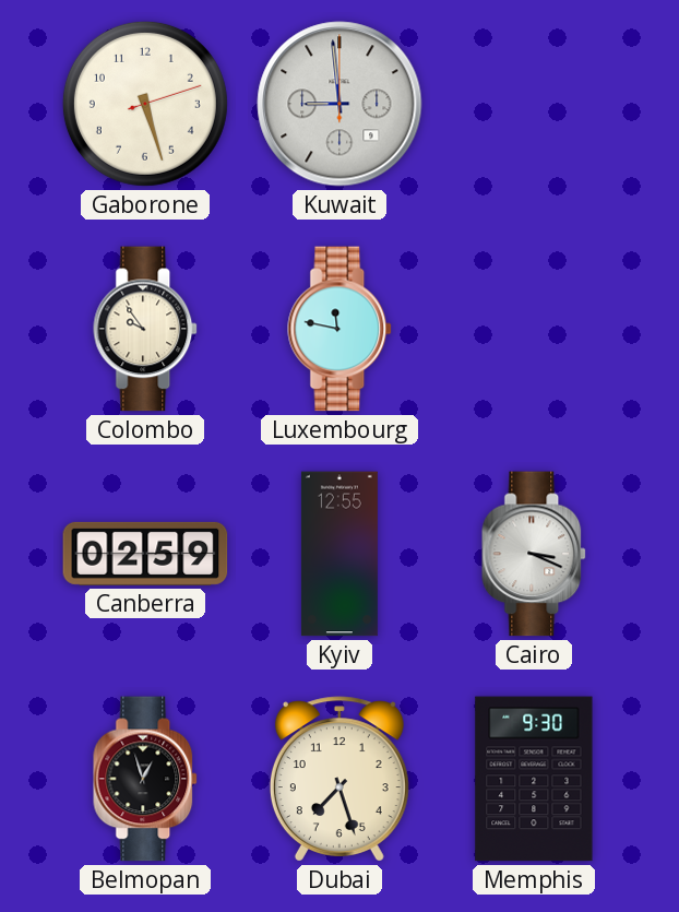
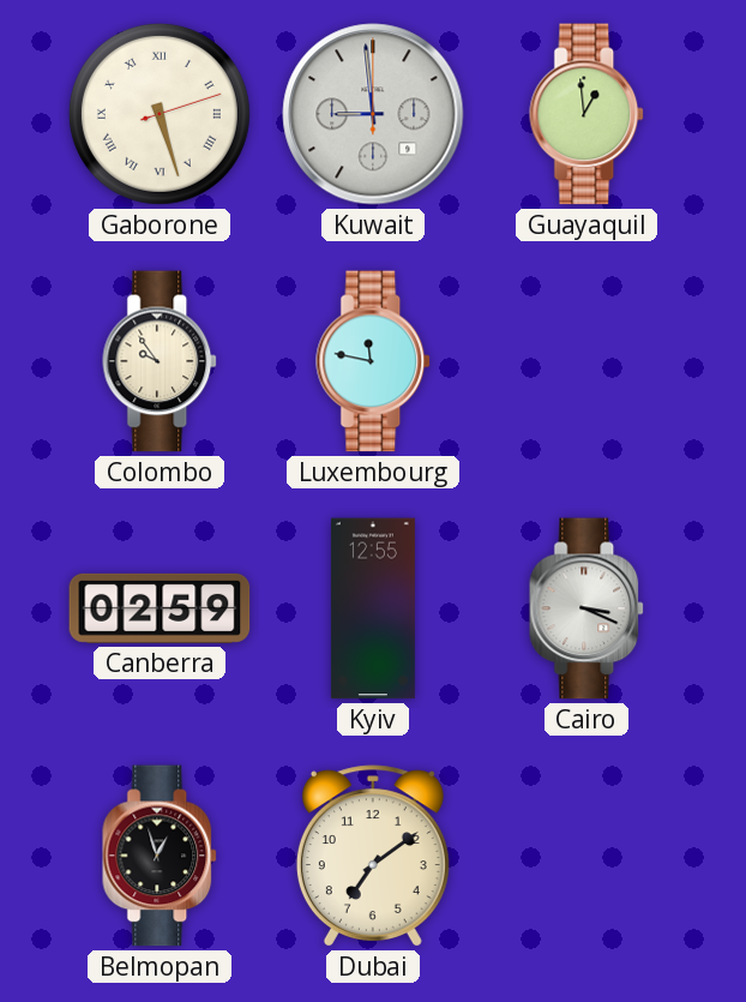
Gaborone numerals: Arabic -> Roman
Guayaquil: none -> 12:59
Dubai: 7:27 -> 7:09
Memphis: 9:30 -> none
